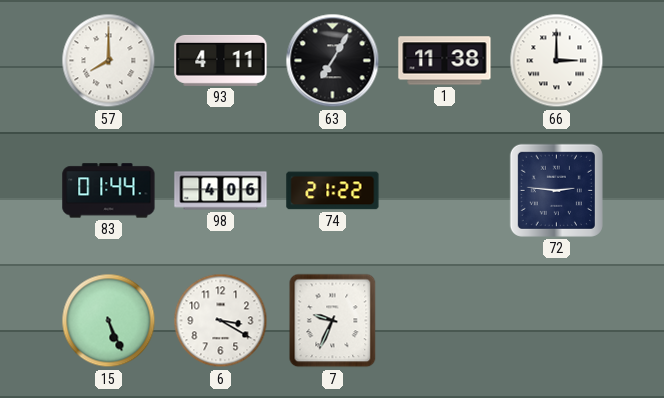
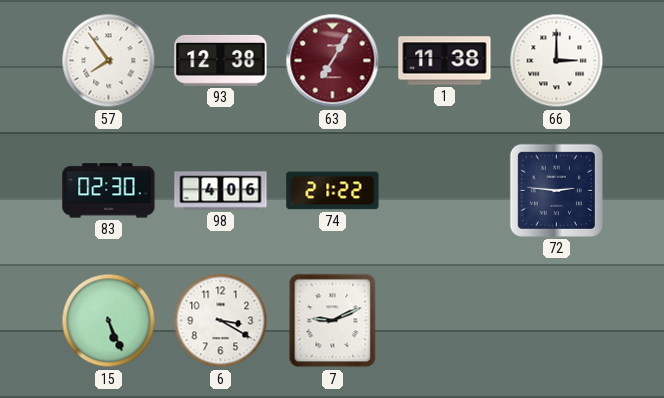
57: 8:00 -> 7:54
93: 4:11 -> 12:38
63 dial: black -> burgundy
83: 01:44 -> 02:30
7: 9:34 -> 9:11
